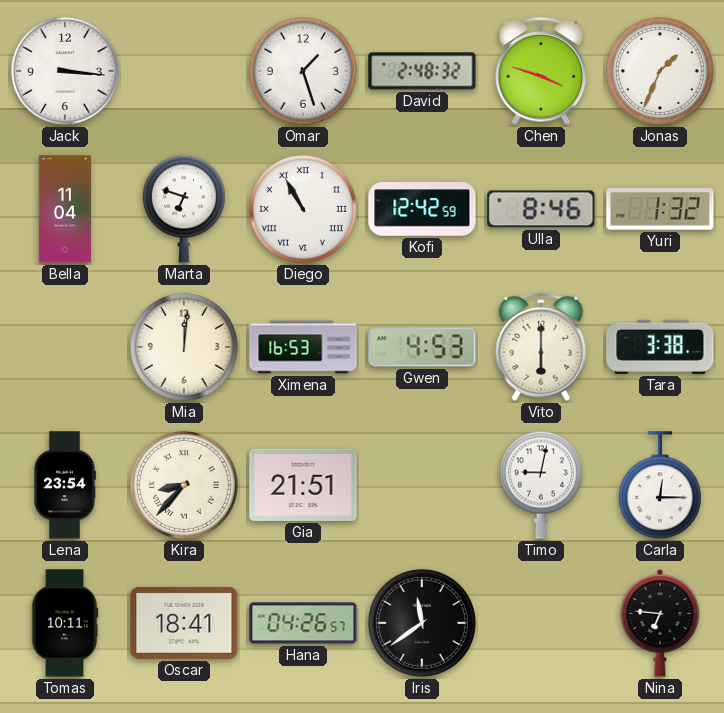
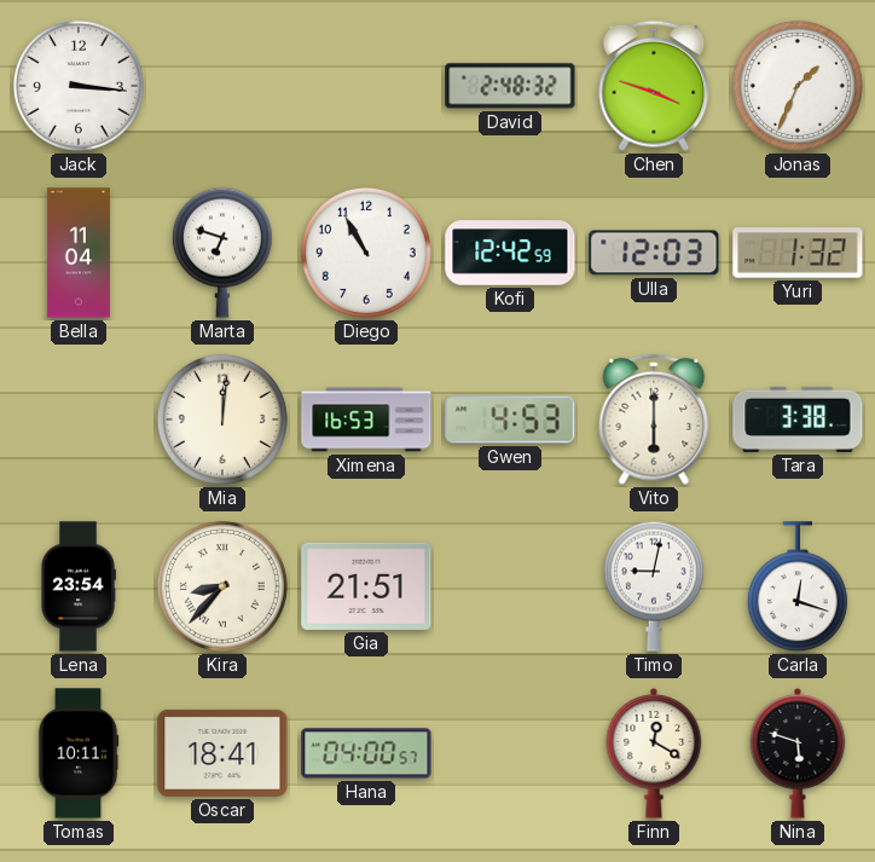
Omar: 1:27 -> none
Diego numerals: Roman -> Arabic
Ulla: 8:46 -> 12:03
Carla: 12:15 -> 12:18
Hana: 04:26 -> 04:00
Iris: 11:39 -> none
Finn: none -> 12:20
Nina: 6:46 -> 5:48
